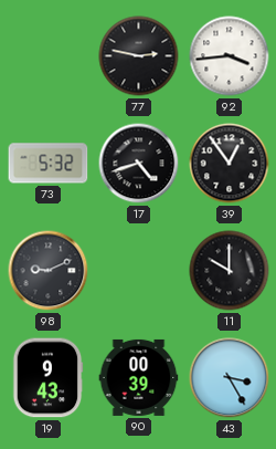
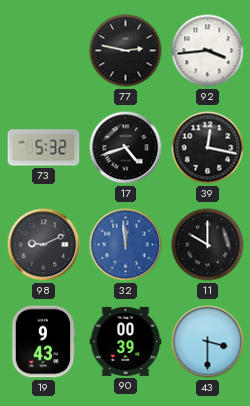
39: 12:54 -> 12:17
32: none -> 11:59
43: 3:25 -> 3:30
